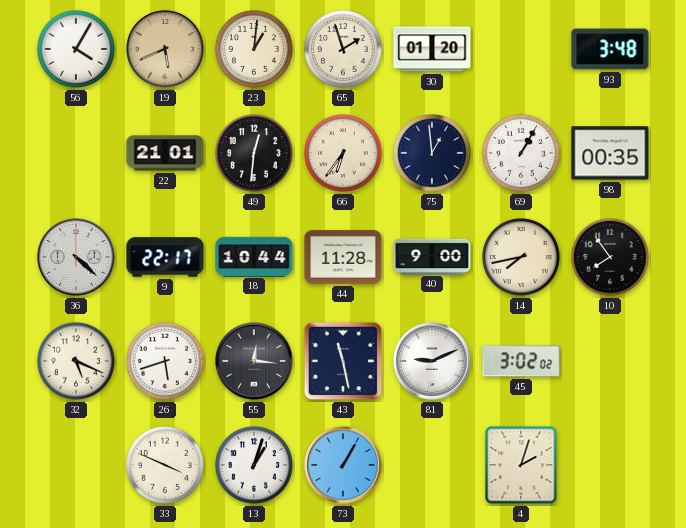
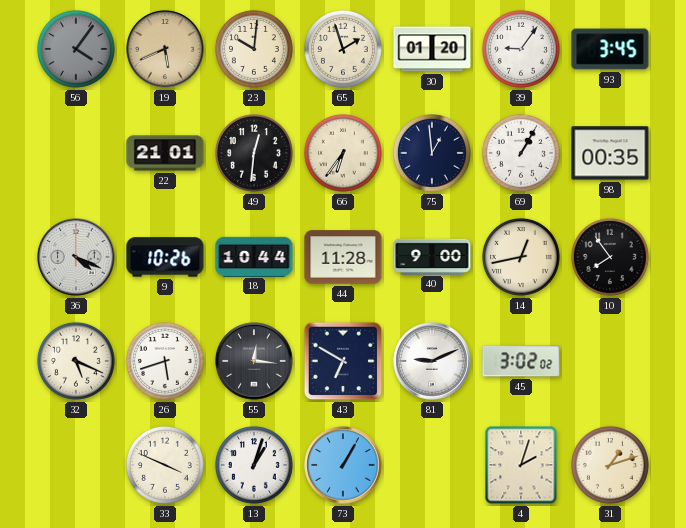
56: 4:05 -> 4:06
56 dial: white -> grey
23: 1:01 -> 10:01
39: none -> 9:06
93: 3:48 -> 3:45
36: 4:22 -> 4:19
9: 22:17 -> 10:26
14: 7:43 -> 12:43
43: 11:28 -> 6:50
31: none -> 1:12
